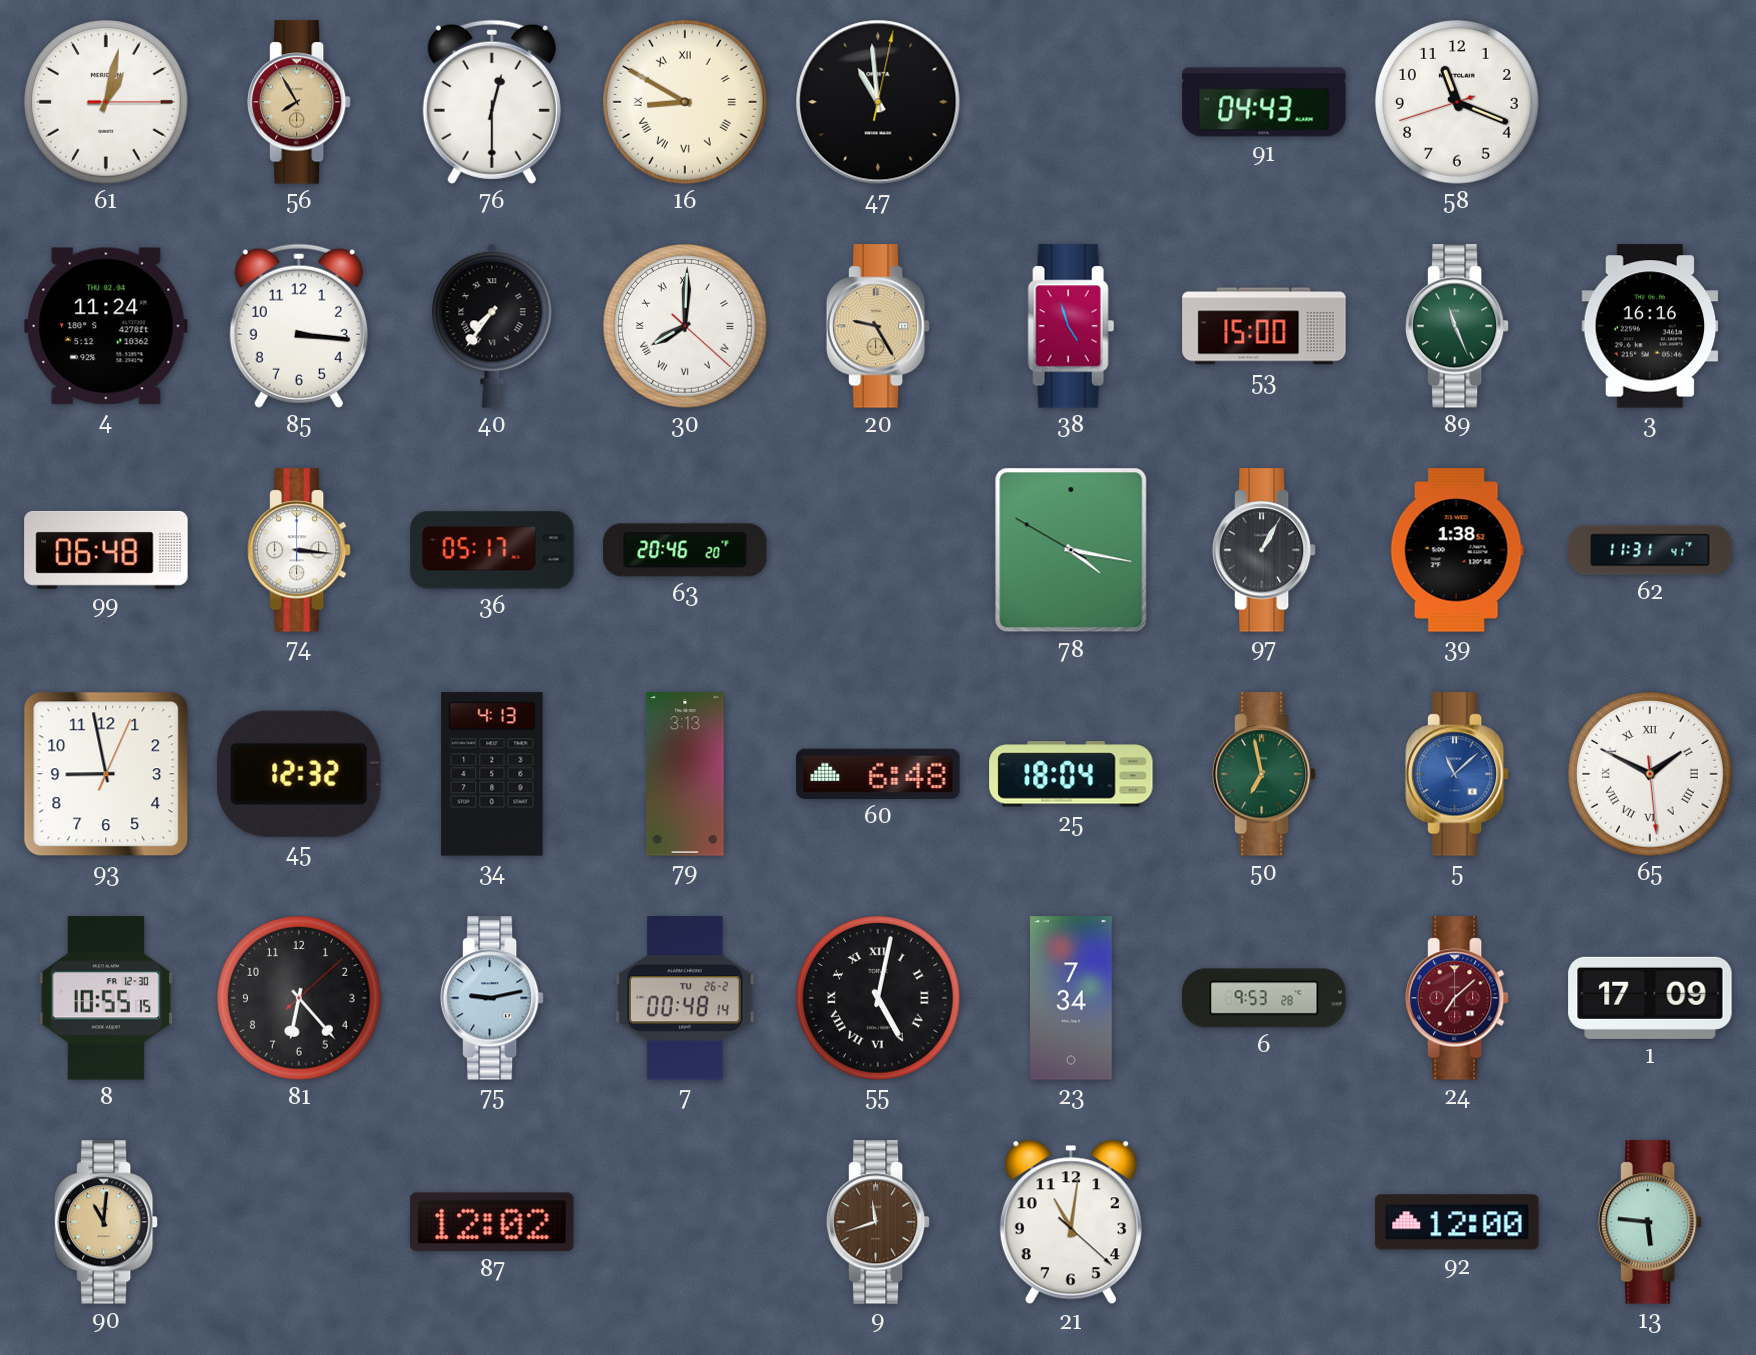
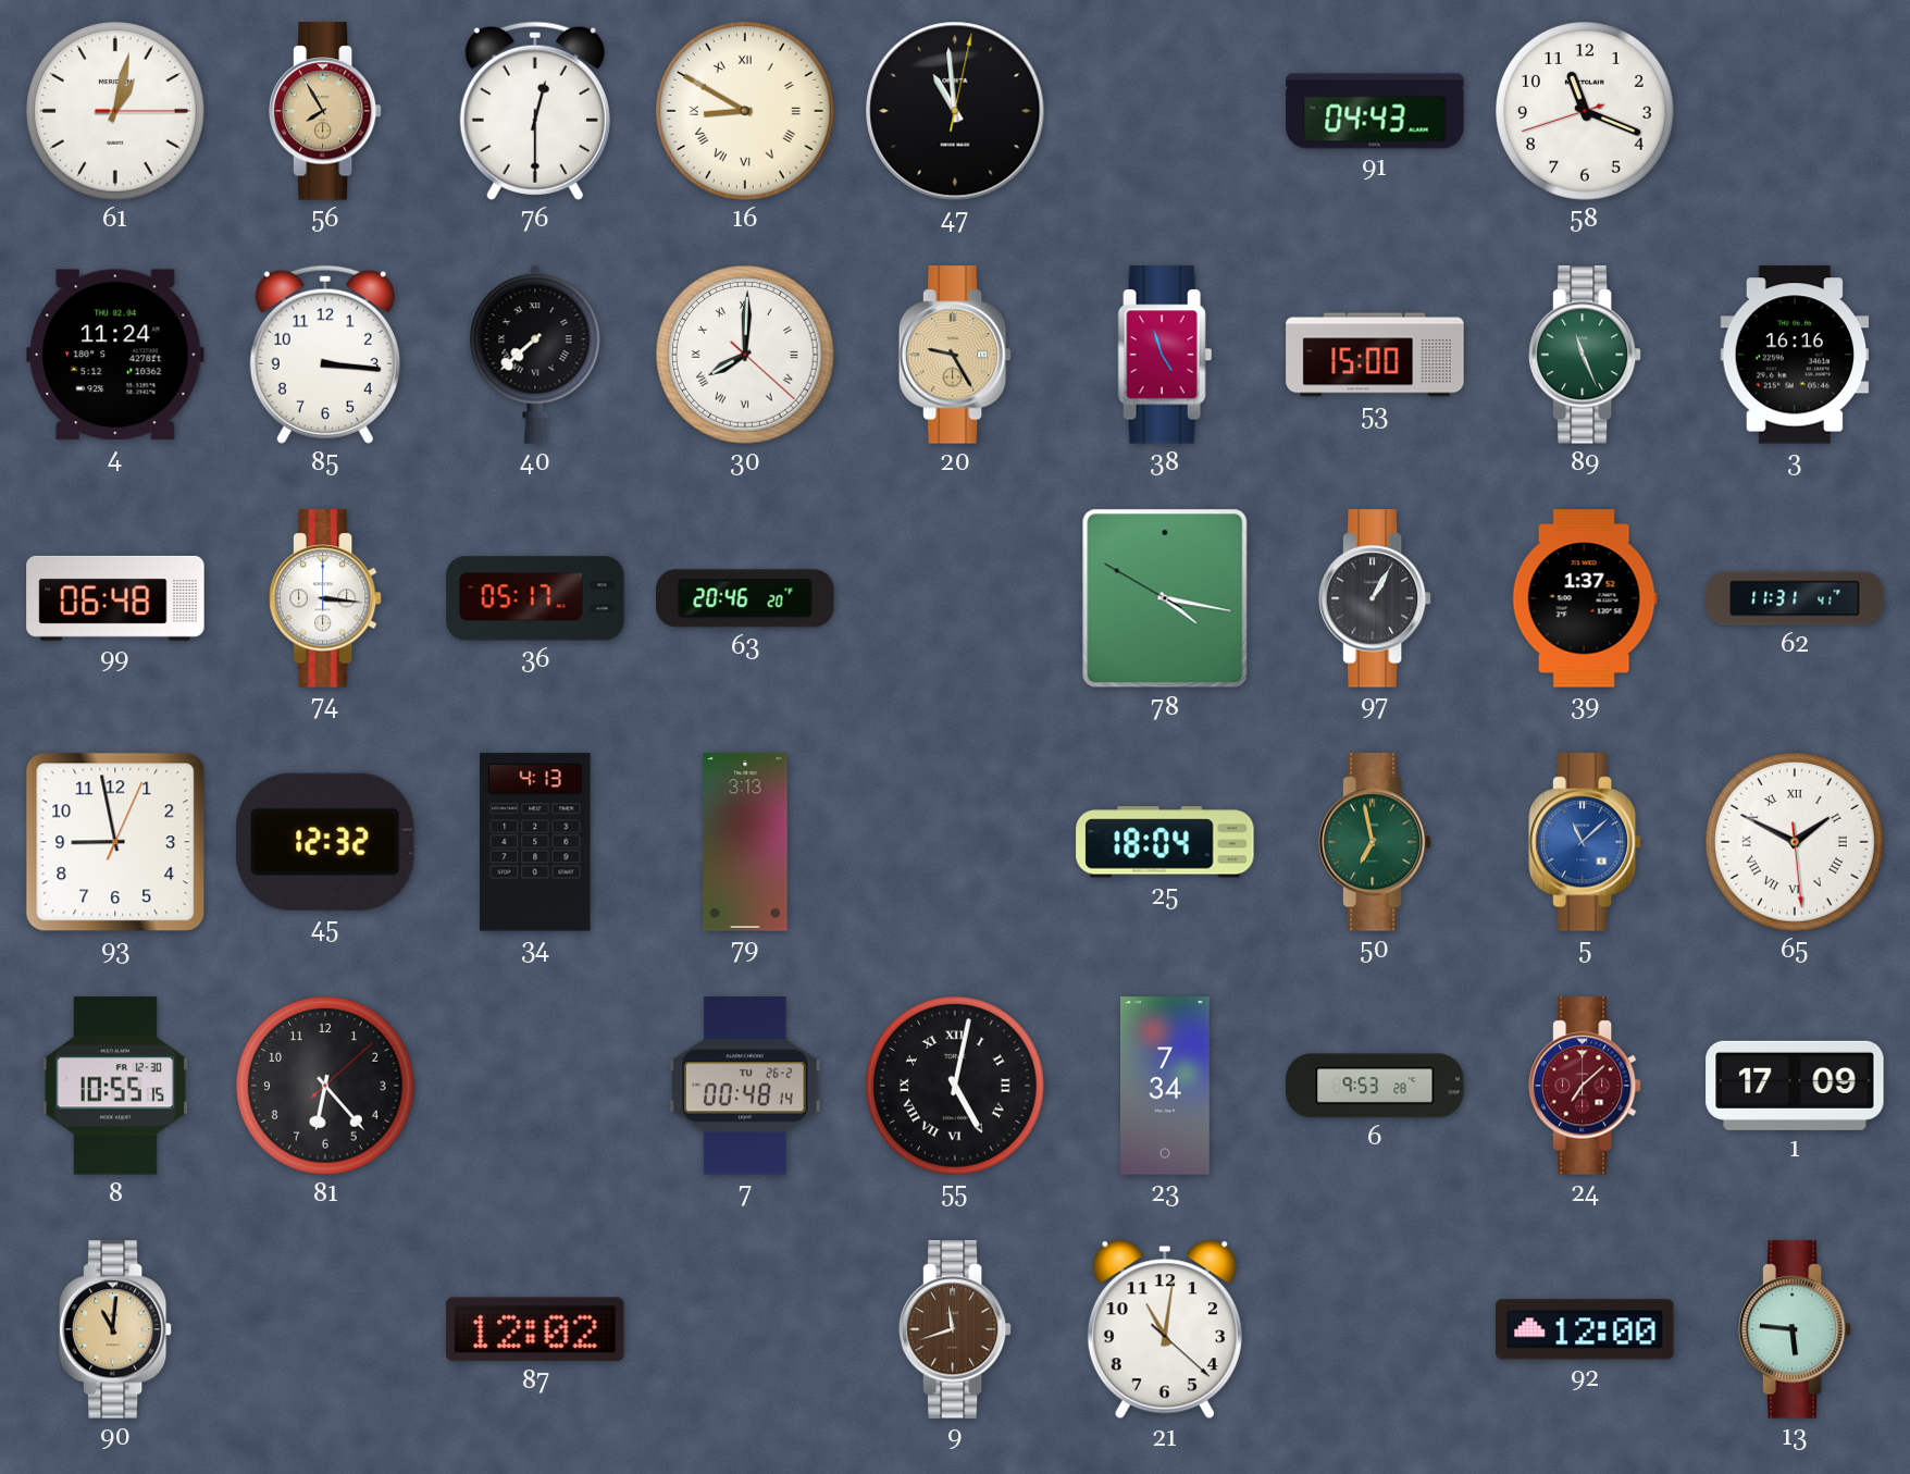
40: 7:36 -> 7:38
39: 1:38 -> 1:37
60: 6:48 -> none
75: 9:13 -> none
